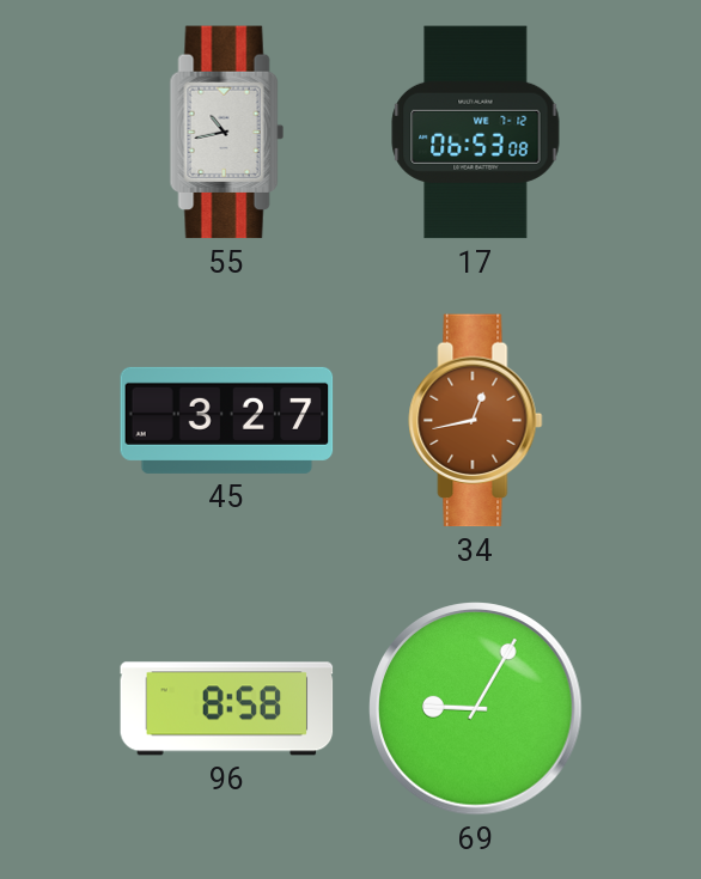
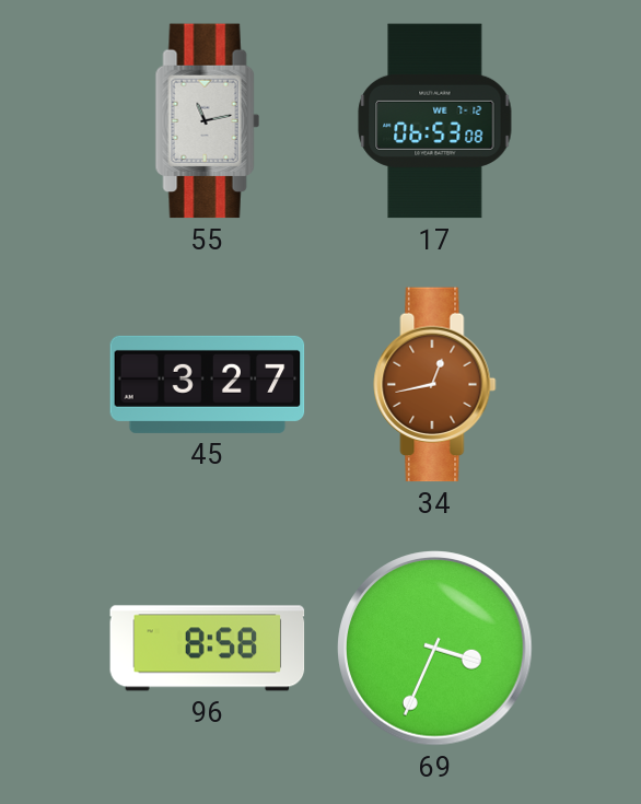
55: 10:43 -> 11:13
69: 9:05 -> 3:34
